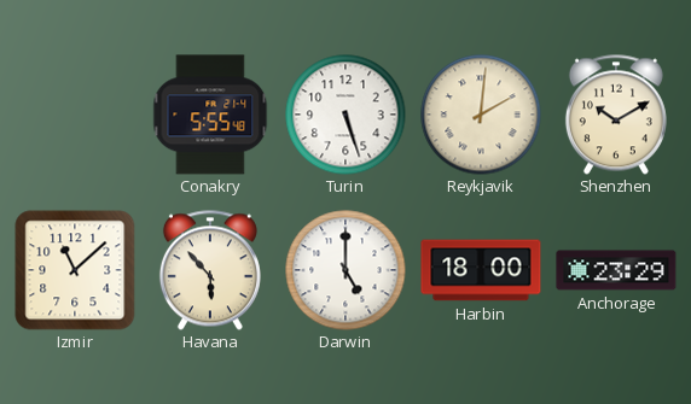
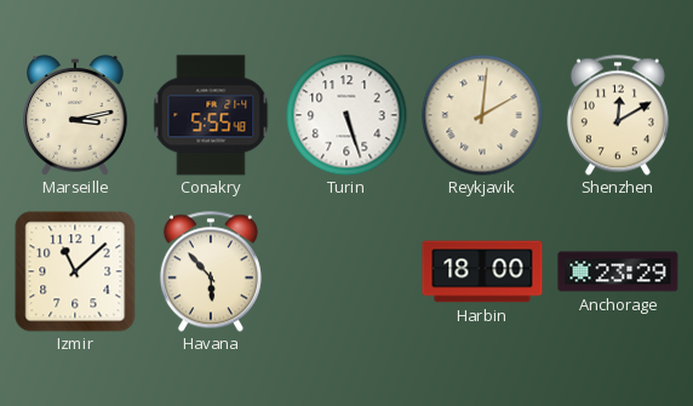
Marseille: none -> 3:13
Shenzhen: 10:10 -> 12:10
Darwin: 5:00 -> none
